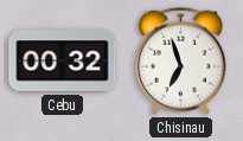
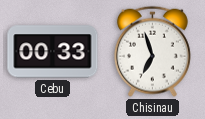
Cebu: 00:32 -> 00:33
